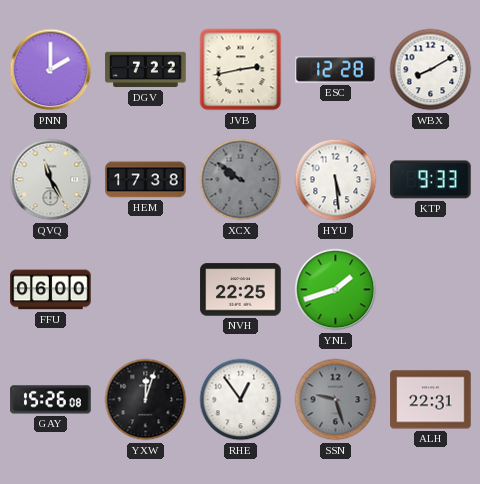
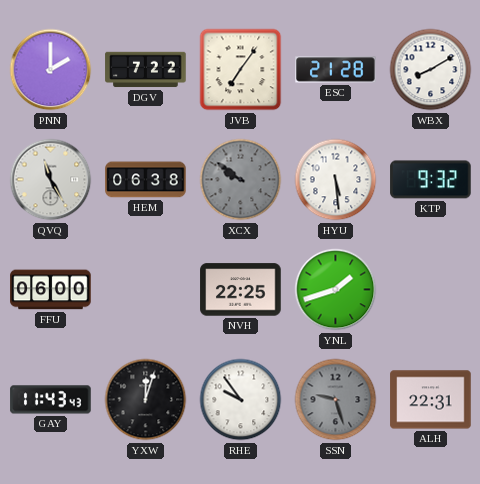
JVB: 2:43 -> 7:06
ESC: 12:28 -> 21:28
HEM: 17:38 -> 06:38
KTP: 9:33 -> 9:32
GAY: 15:26 -> 11:43
RHE: 12:54 -> 9:54
